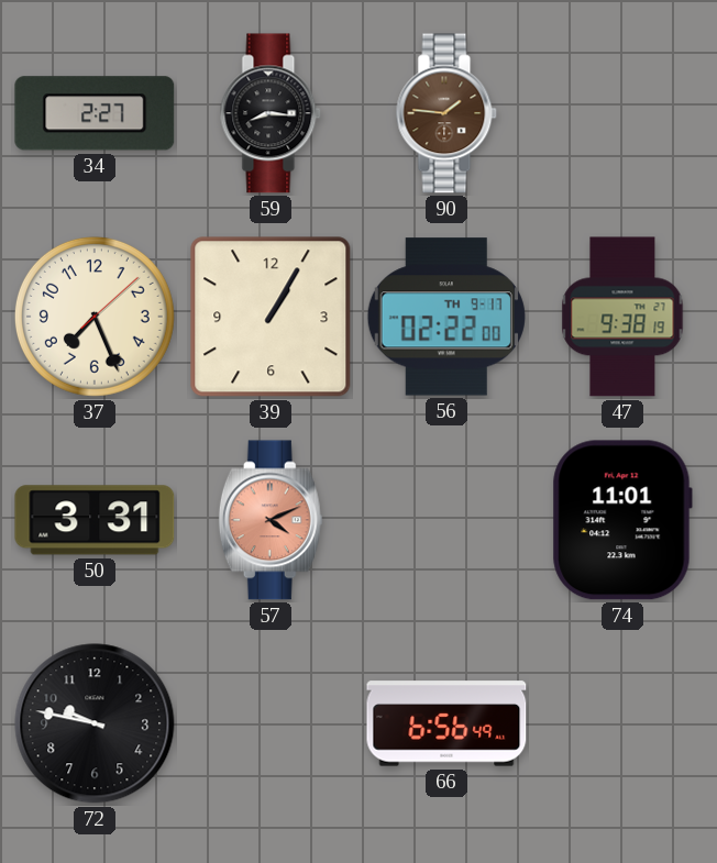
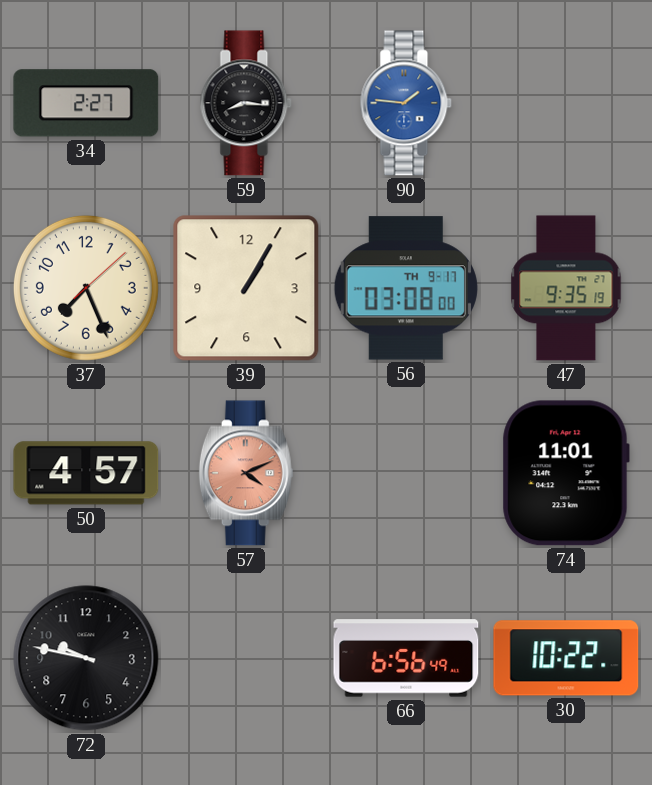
90 dial: brown -> blue
56: 02:22 -> 03:08
47: 9:38 -> 9:35
50: 3:31 -> 4:57
30: none -> 10:22
